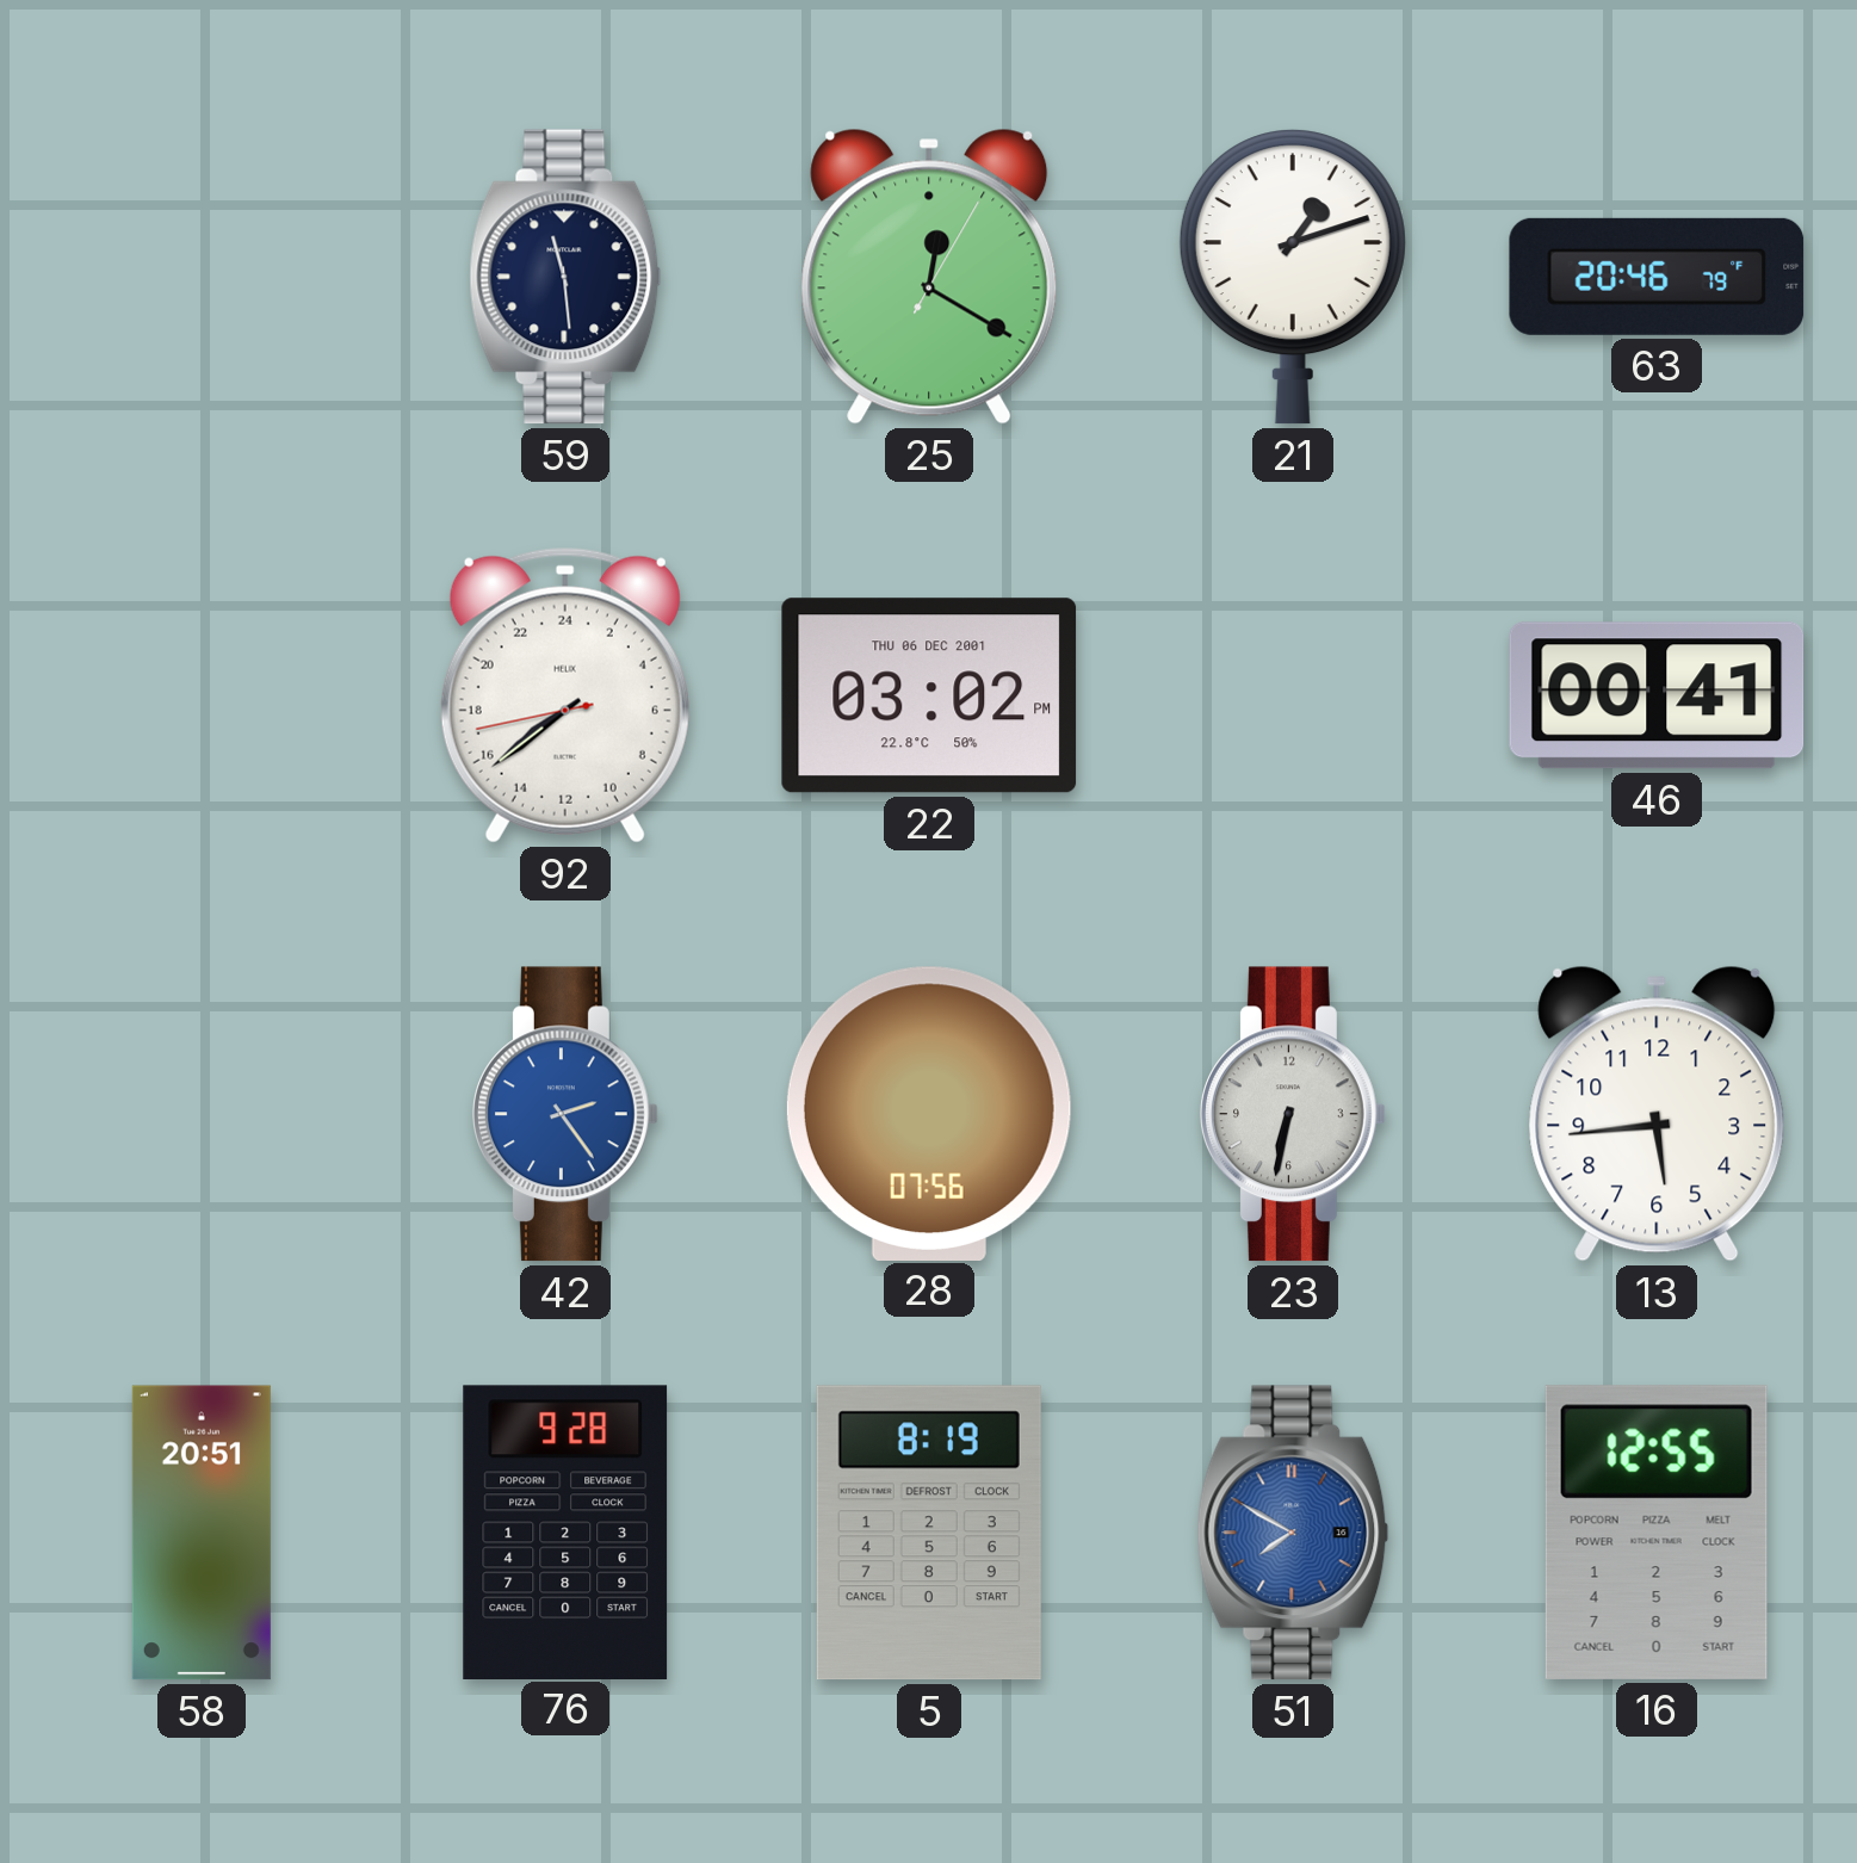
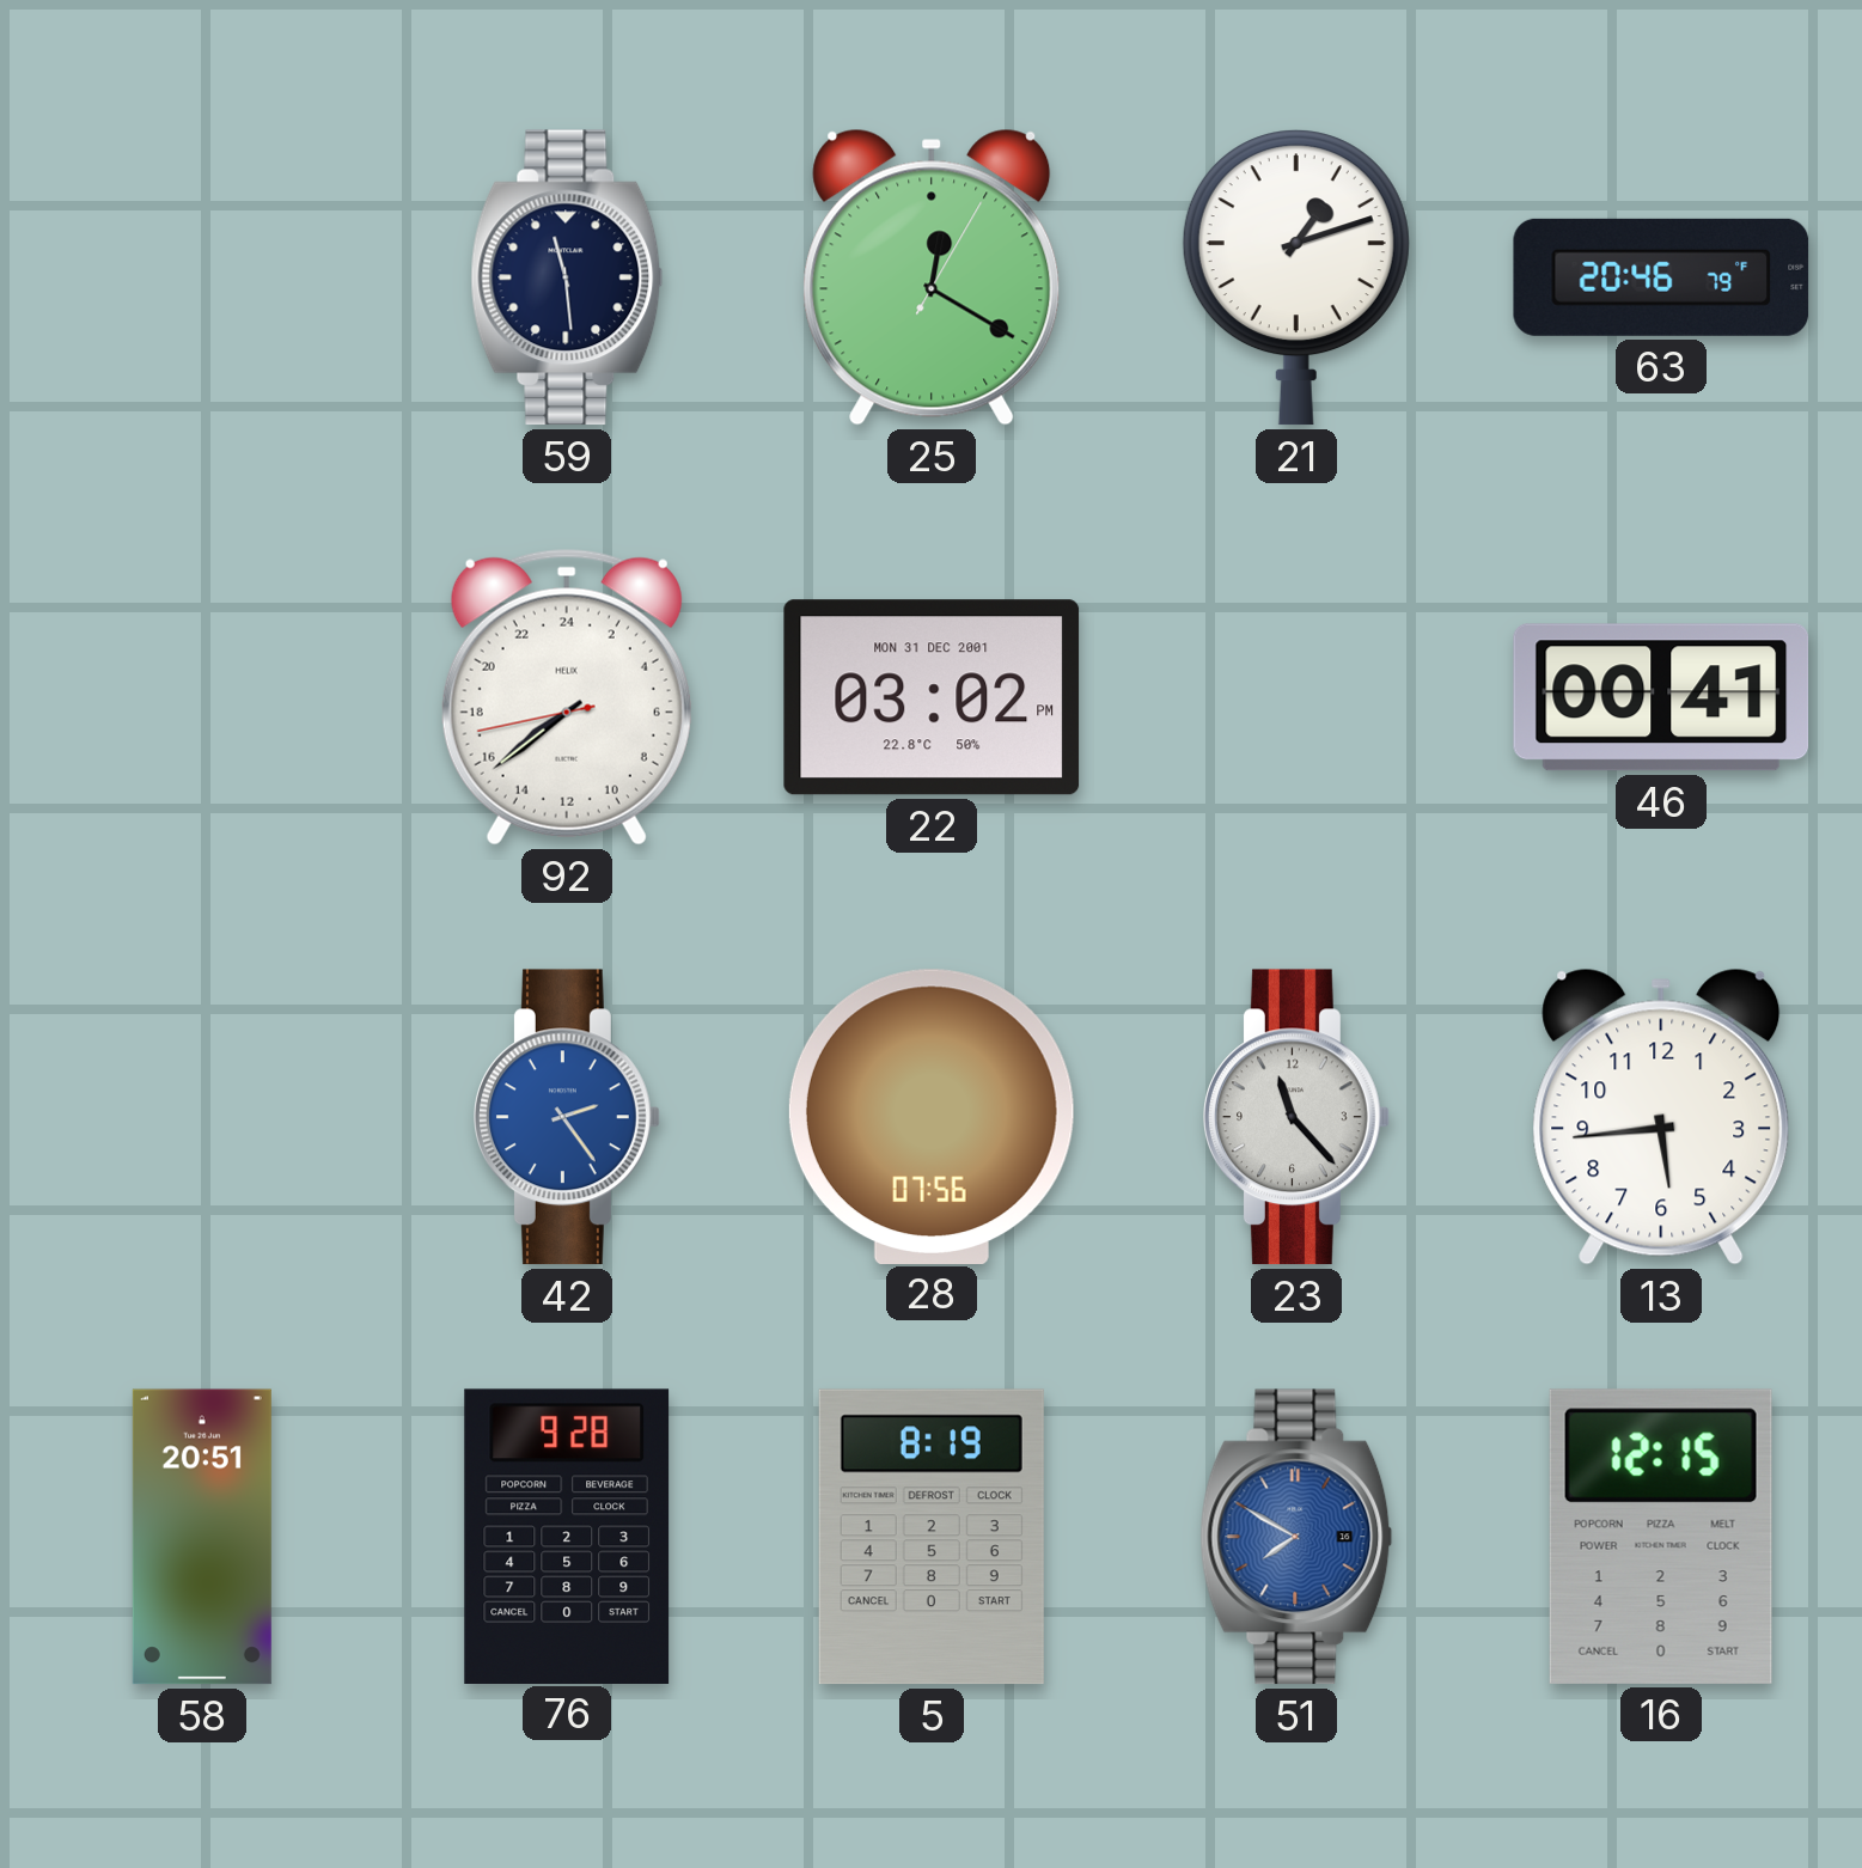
22 date: THU 06 DEC 2001 -> MON 31 DEC 2001
23: 6:32 -> 11:23
16: 12:55 -> 12:15
